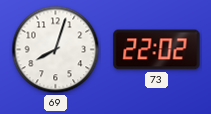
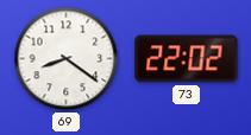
69: 8:03 -> 8:21
